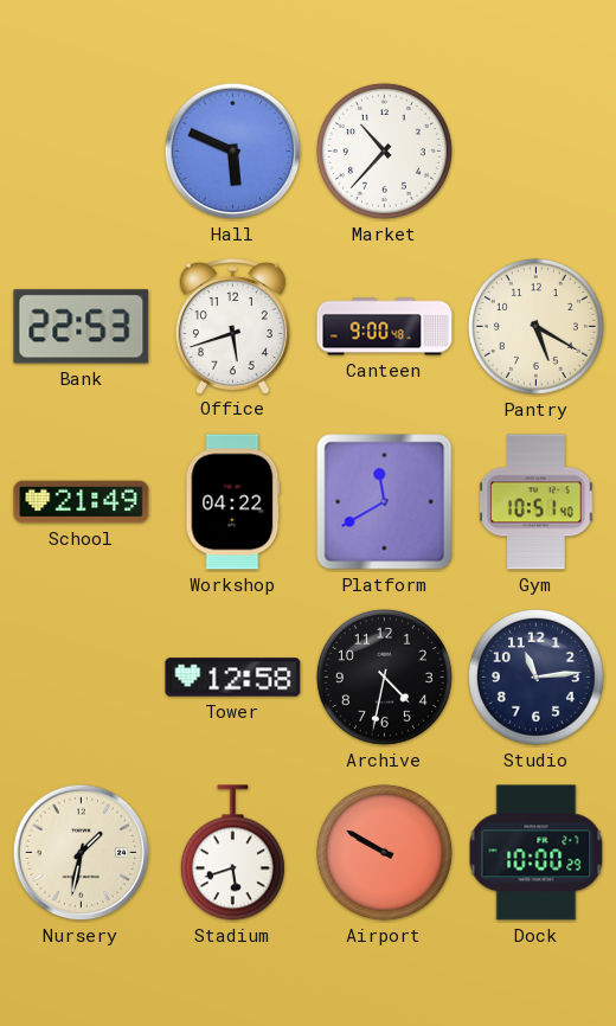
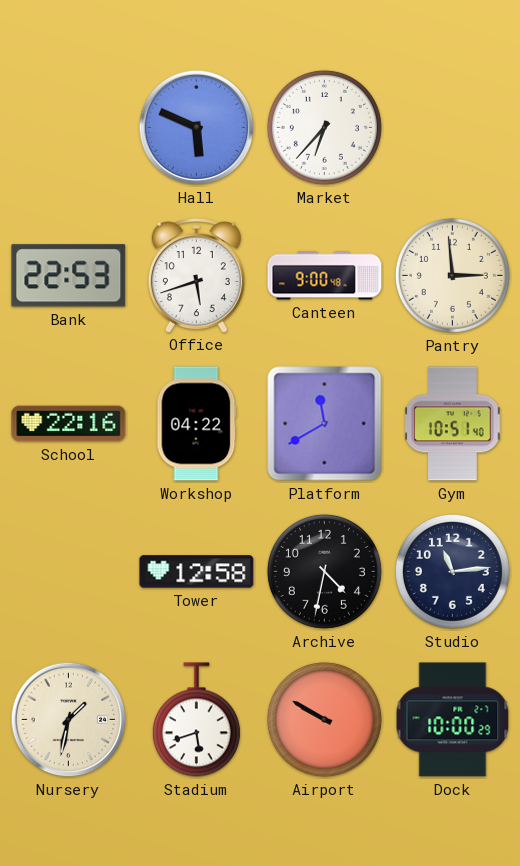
Market: 10:37 -> 6:37
Pantry: 5:20 -> 2:59
School: 21:49 -> 22:16
